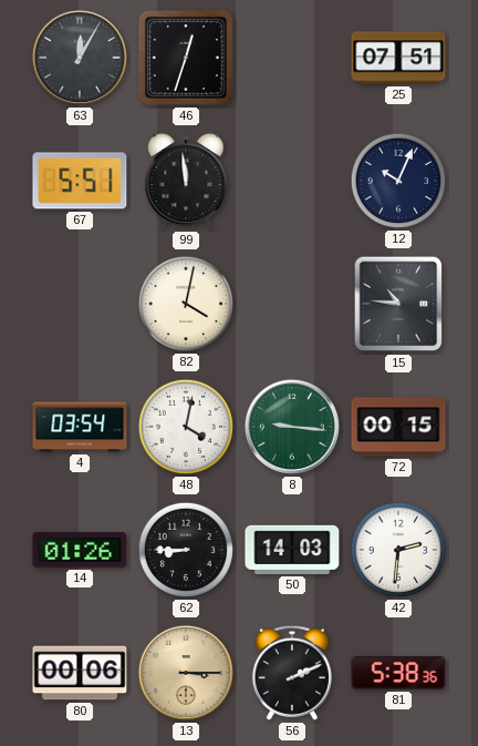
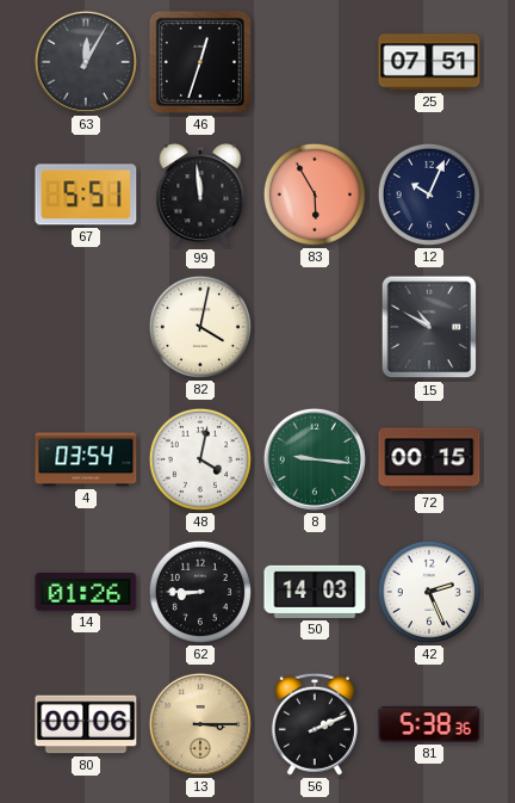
83: none -> 5:55
15: 10:46 -> 10:50
42: 2:31 -> 2:26
